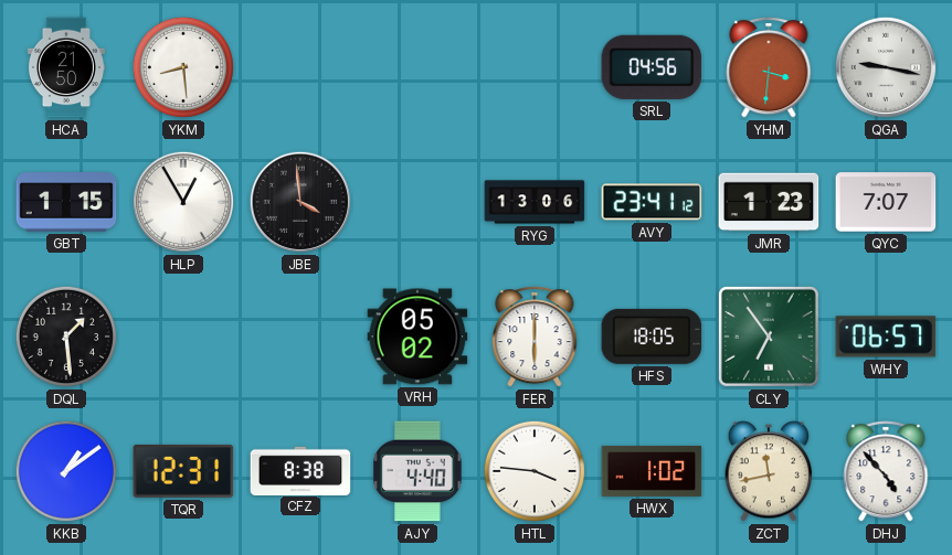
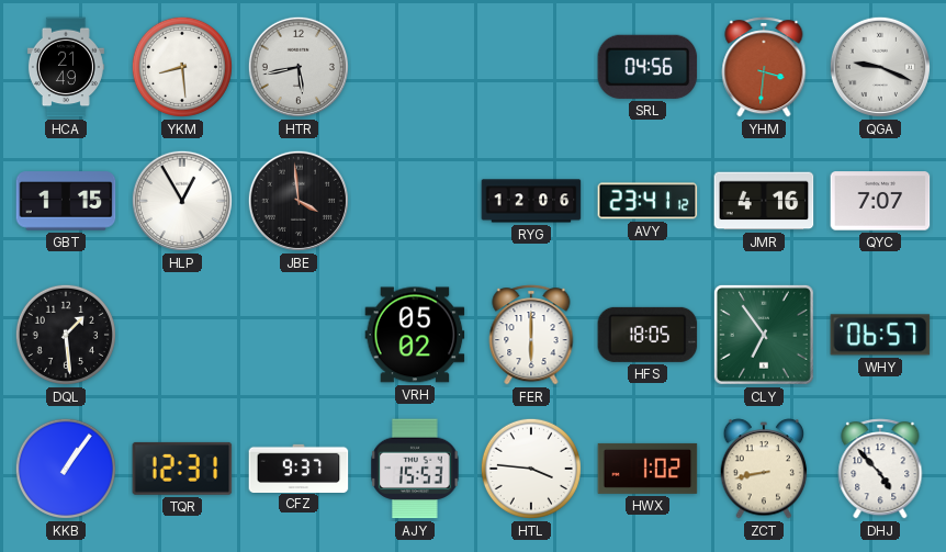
HCA: 21:50 -> 21:49
HTR: none -> 5:43
QGA: 9:17 -> 9:19
RYG: 13:06 -> 12:06
JMR: 1:23 -> 4:16
KKB: 1:09 -> 1:06
CFZ: 8:38 -> 9:37
AJY: 4:40 -> 15:53
ZCT: 11:43 -> 8:43
